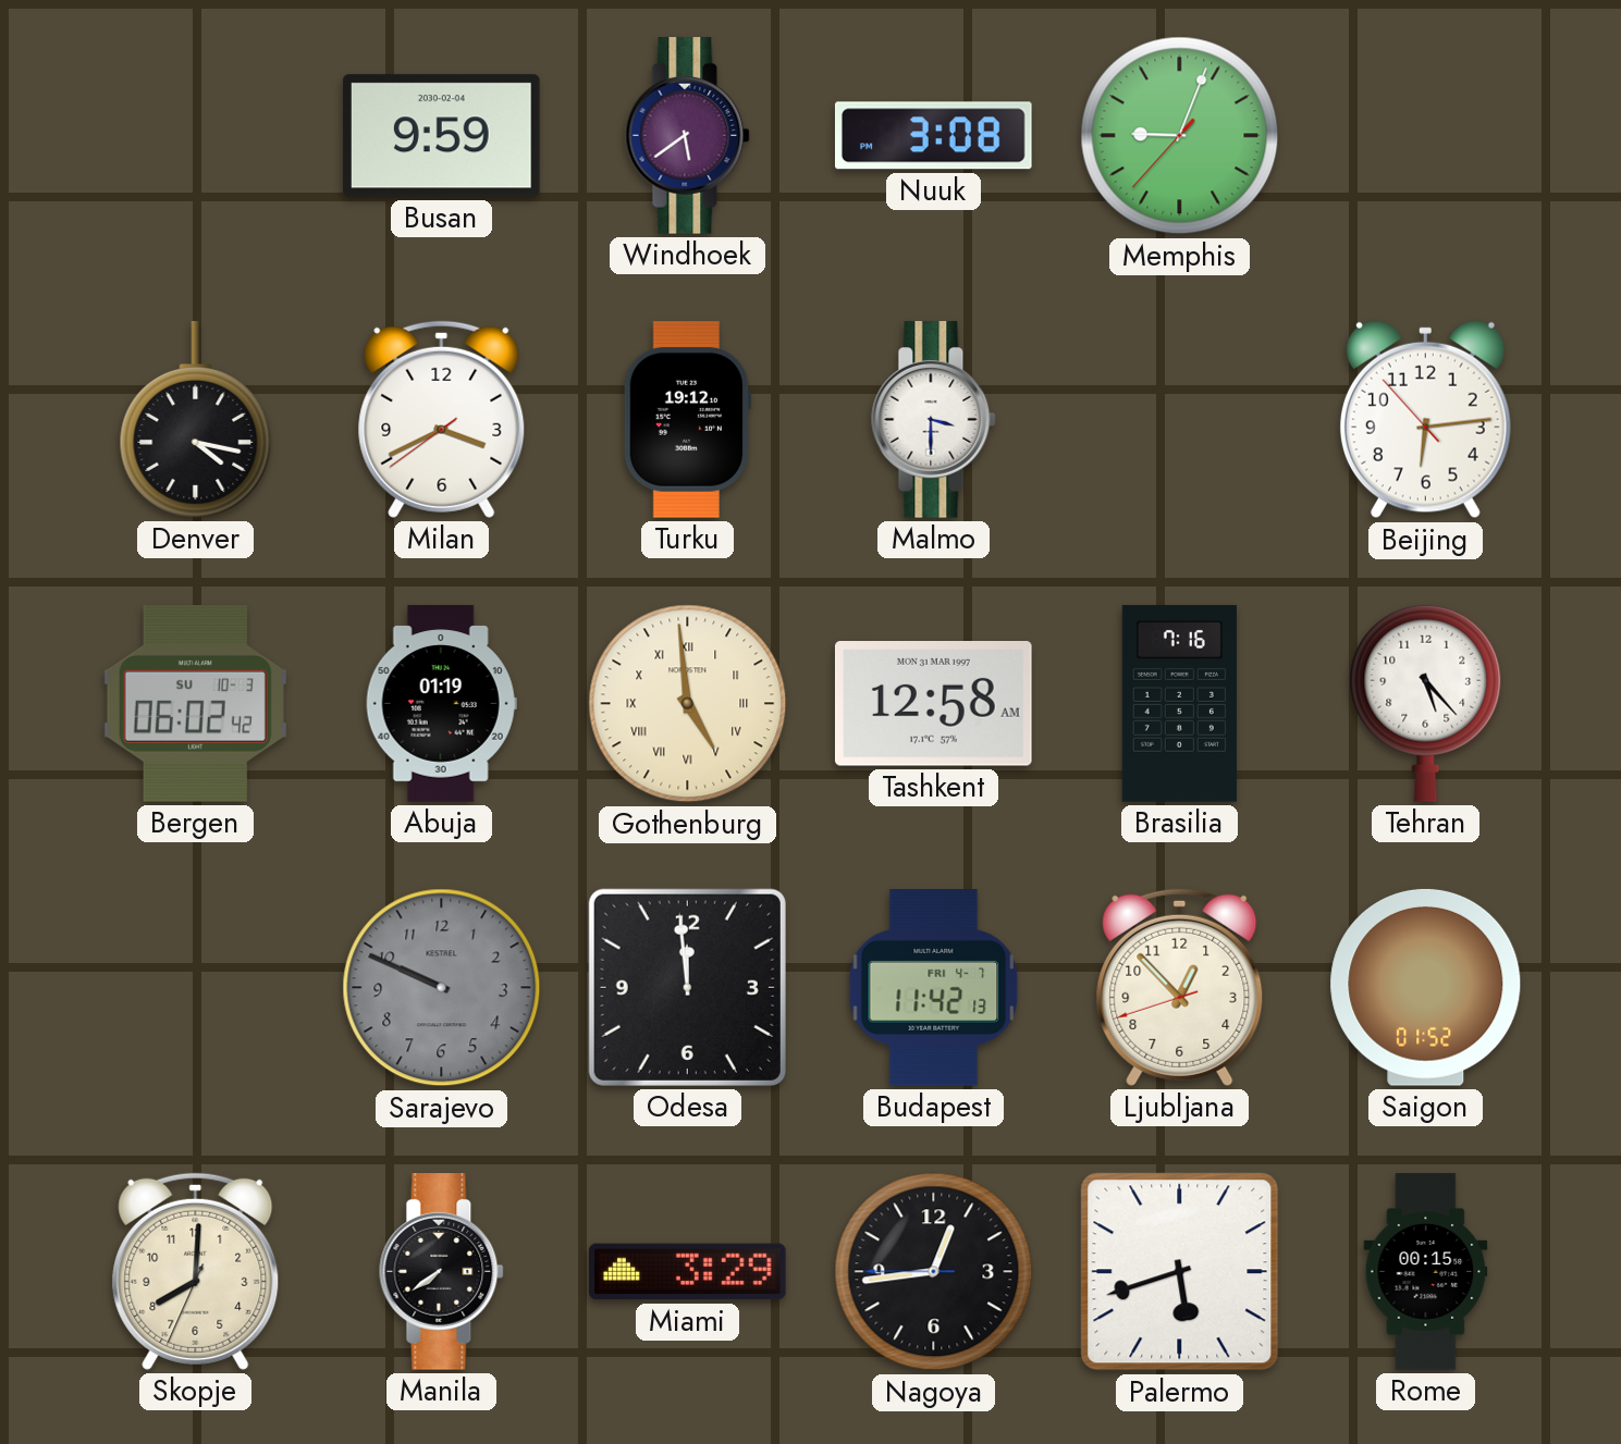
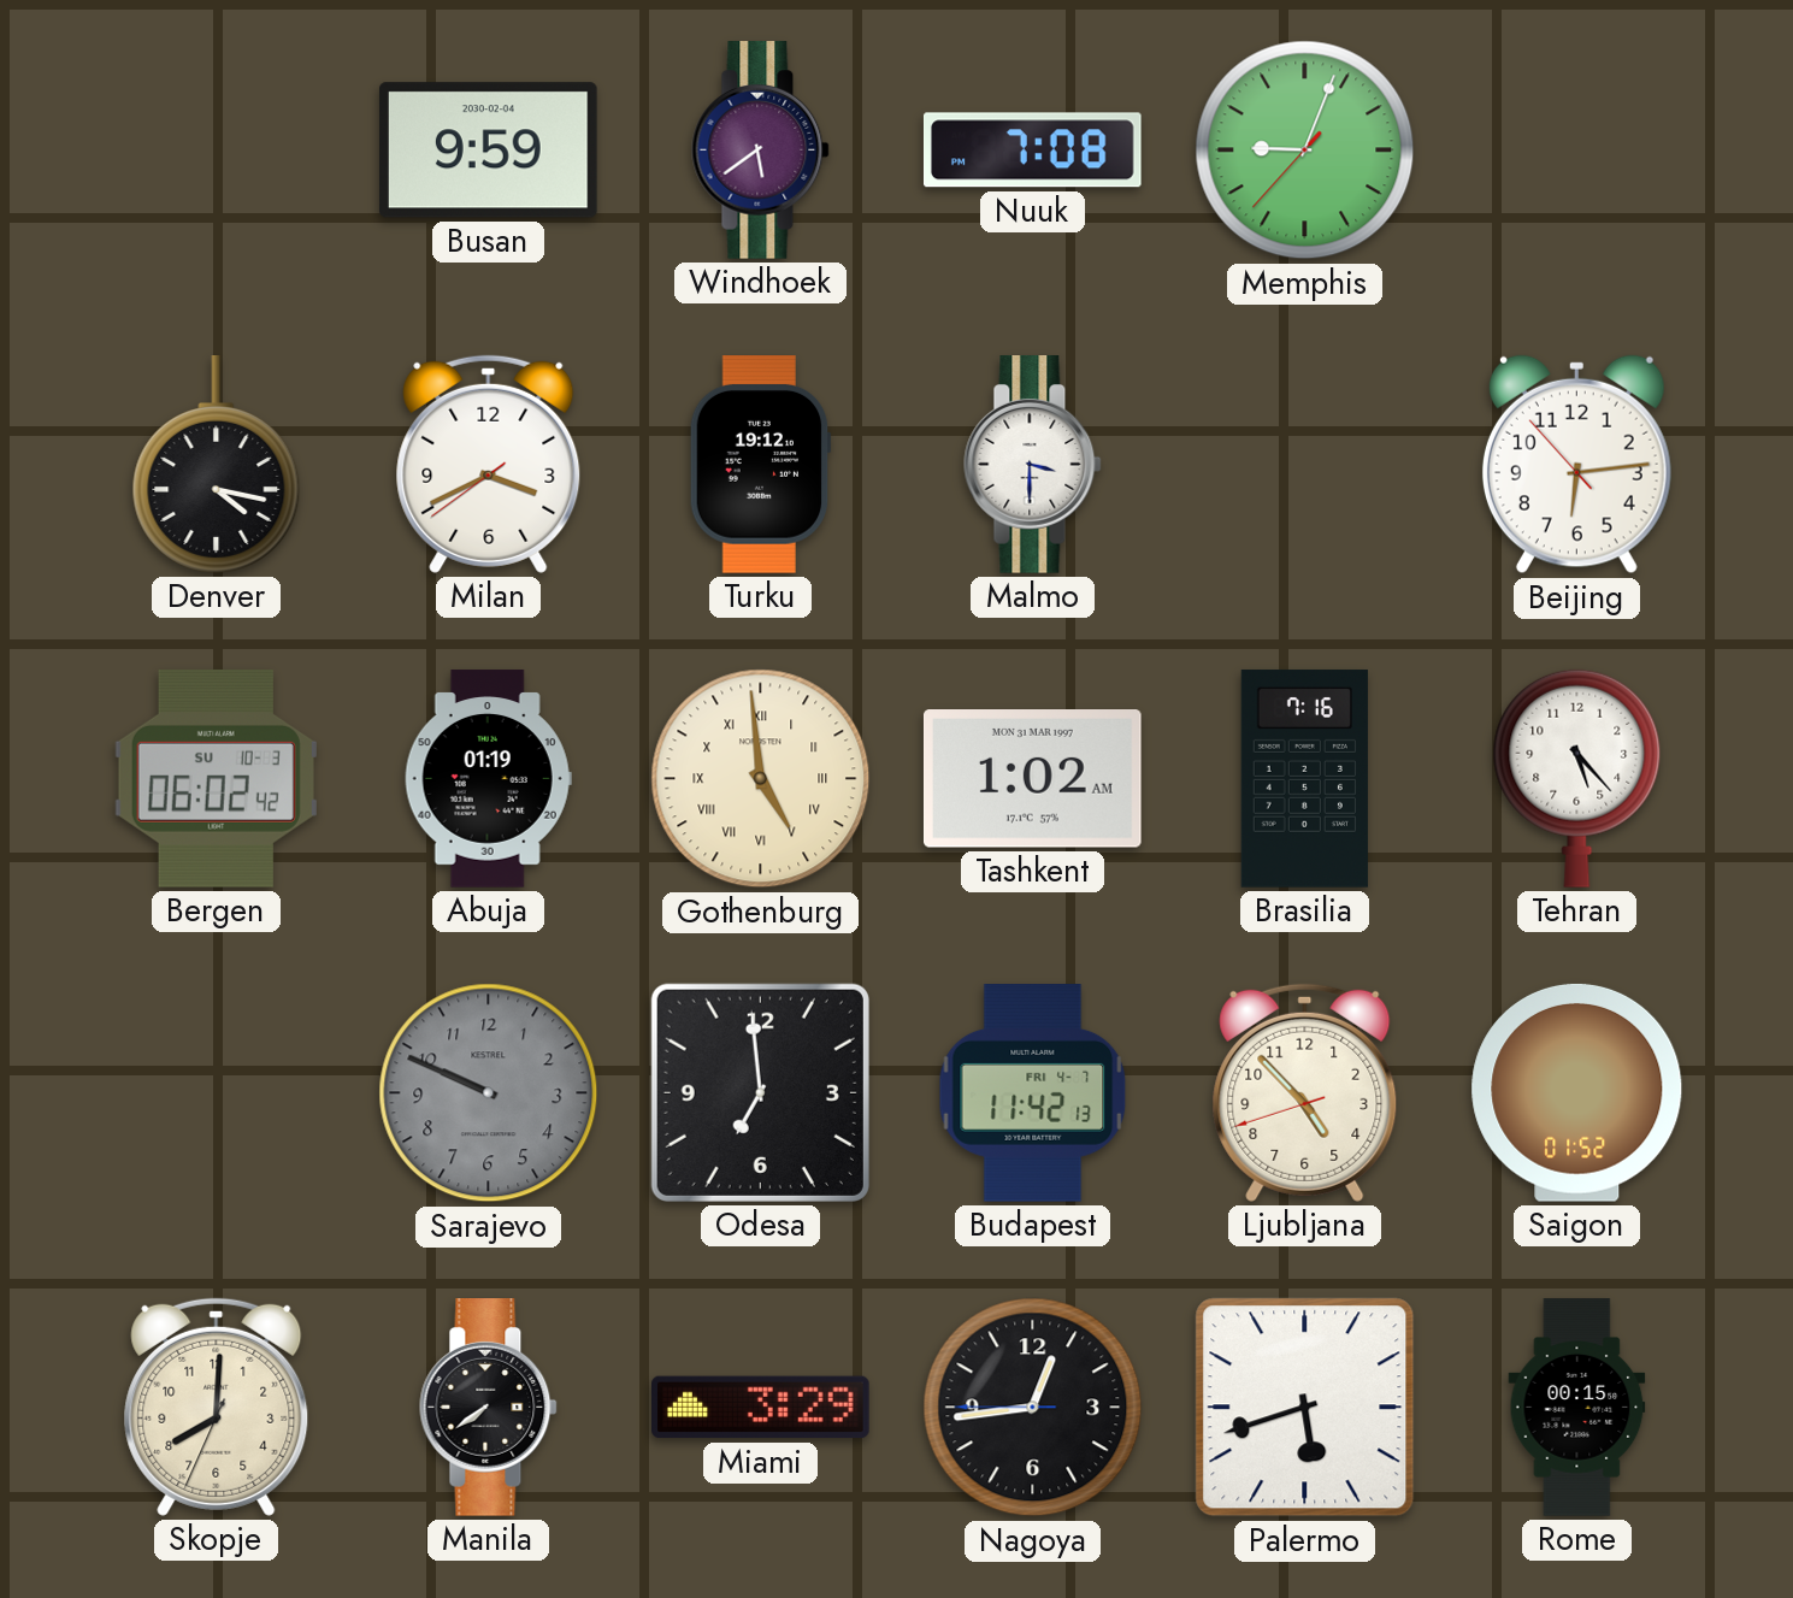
Nuuk: 3:08 -> 7:08
Tashkent: 12:58 -> 1:02
Odesa: 11:59 -> 6:59
Ljubljana: 12:52 -> 4:52
